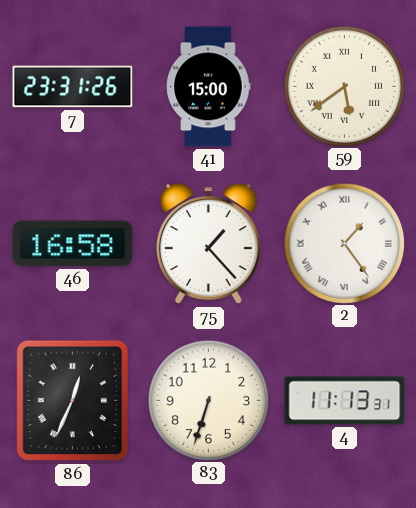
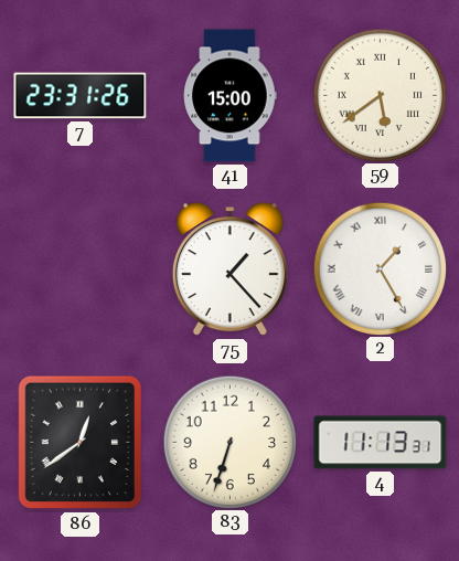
46: 16:58 -> none
2: 1:24 -> 1:25
86: 12:34 -> 12:39
